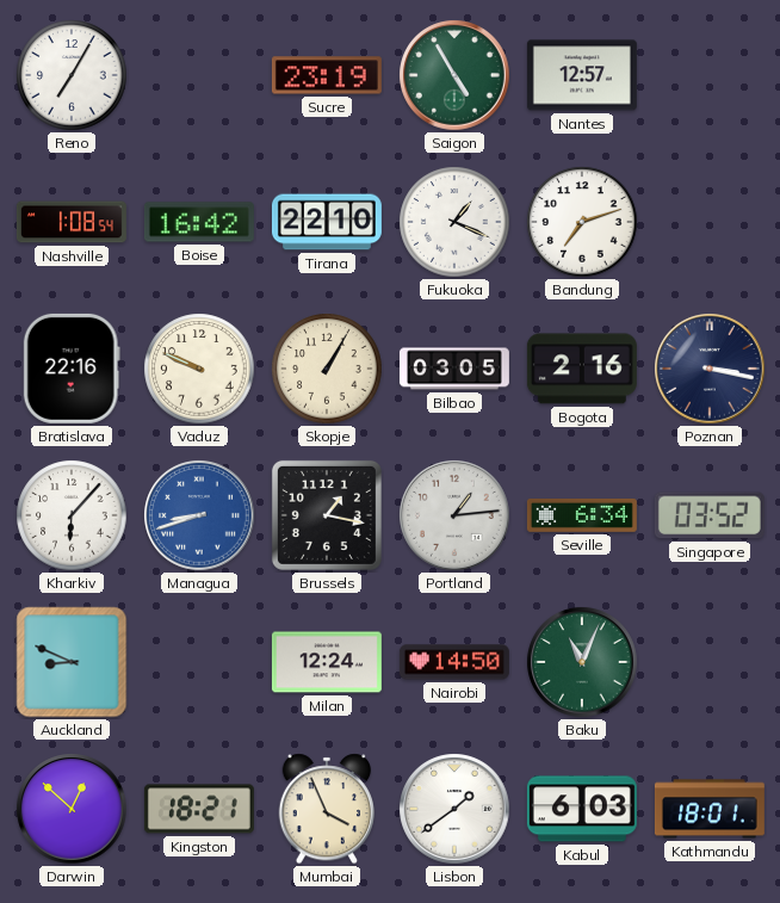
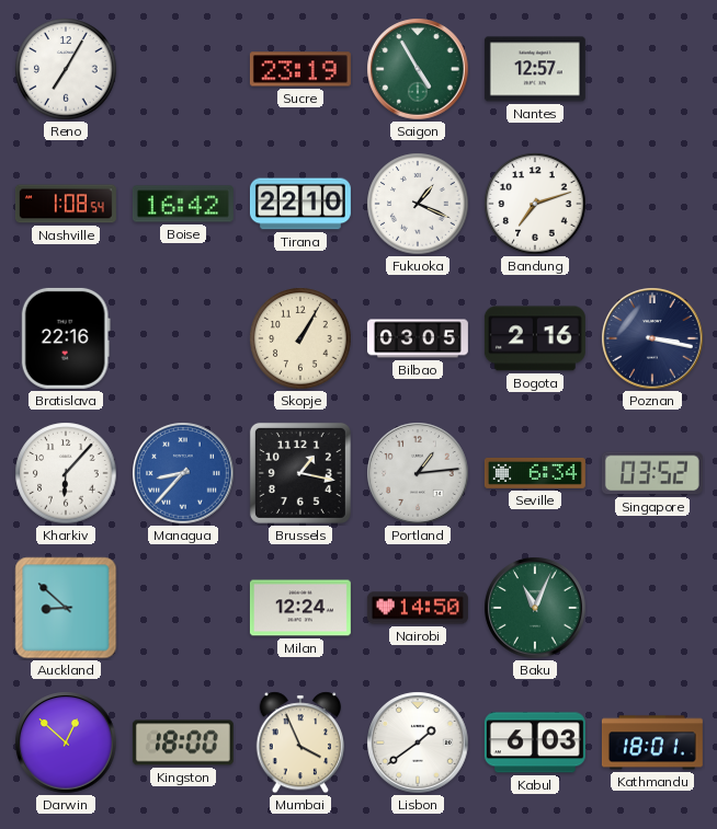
Vaduz: 9:49 -> none
Managua: 8:42 -> 8:37
Auckland: 8:49 -> 8:52
Kingston: 18:21 -> 18:00
